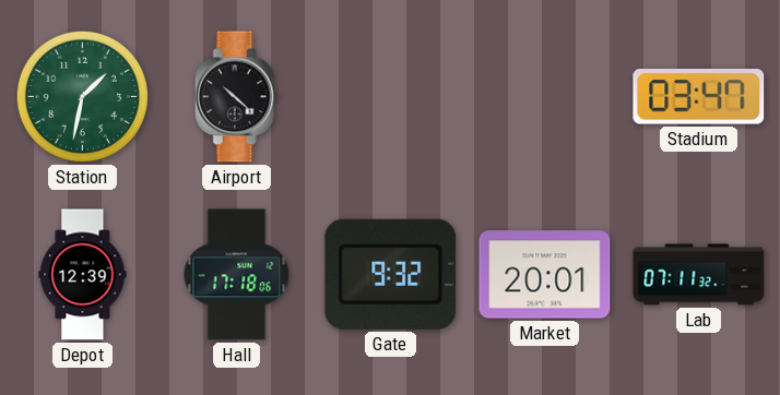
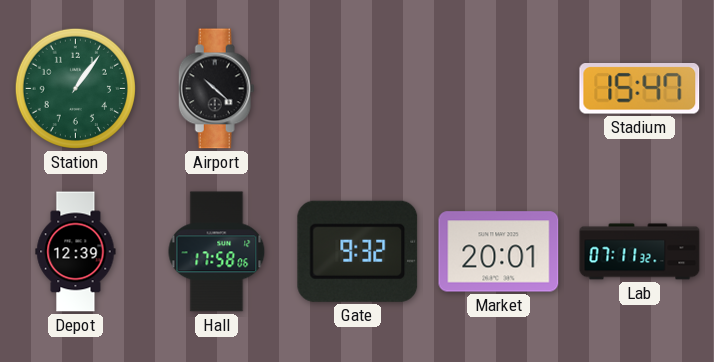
Station: 1:32 -> 1:06
Stadium: 03:47 -> 15:47
Hall: 17:18 -> 17:58
